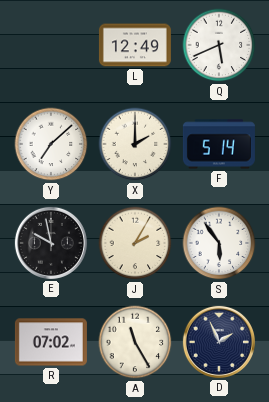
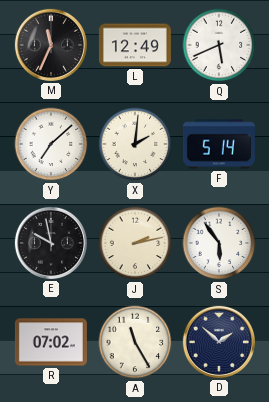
M: none -> 11:34
X: 2:00 -> 2:01
J: 2:05 -> 2:13
D: 1:56 -> 1:52
